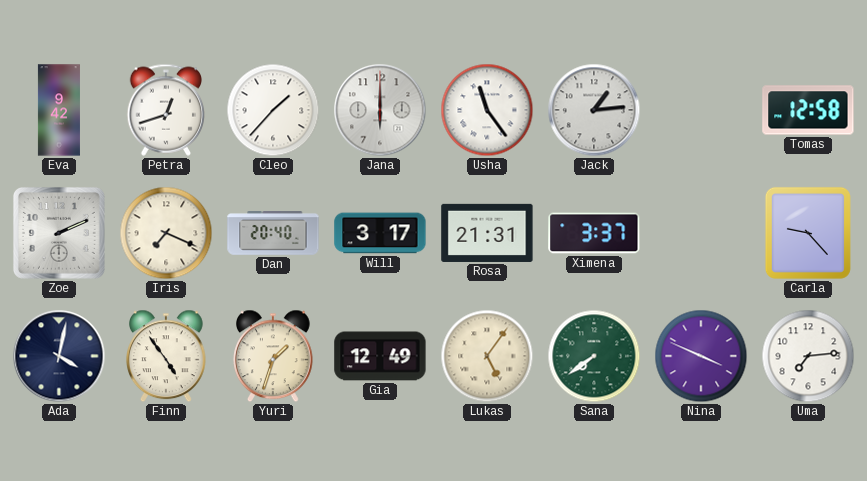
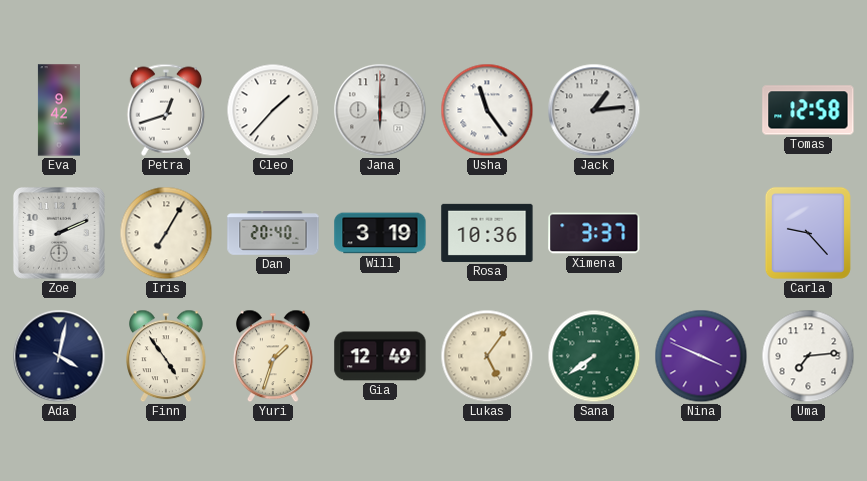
Iris: 7:19 -> 7:05
Will: 3:17 -> 3:19
Rosa: 21:31 -> 10:36
